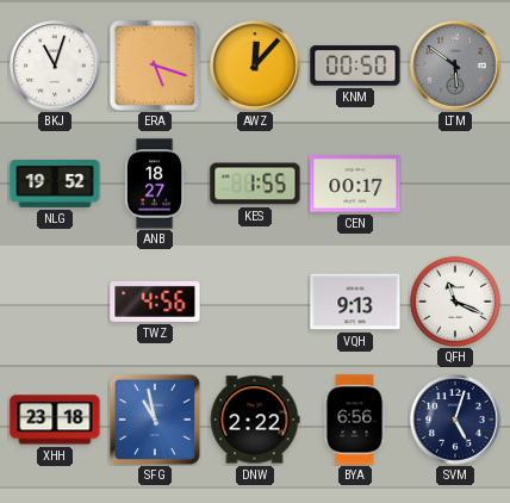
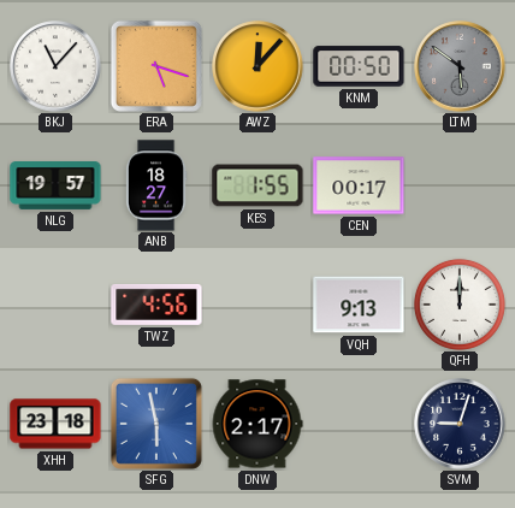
BKJ: 11:03 -> 11:07
NLG: 19:52 -> 19:57
QFH: 11:19 -> 12:00
SFG: 10:58 -> 5:58
DNW: 2:22 -> 2:17
BYA: 6:56 -> none
SVM: 5:03 -> 9:03
